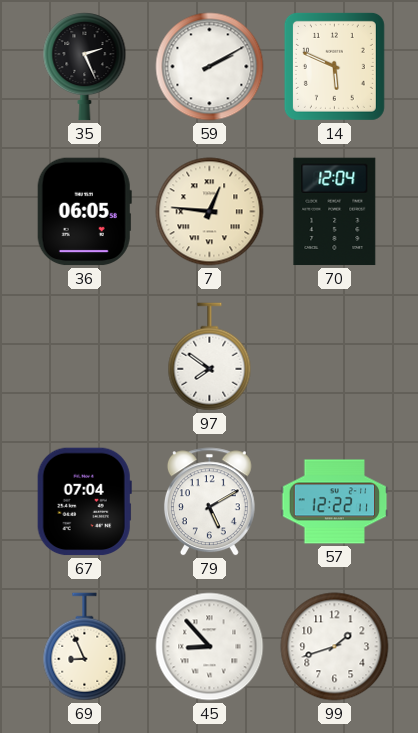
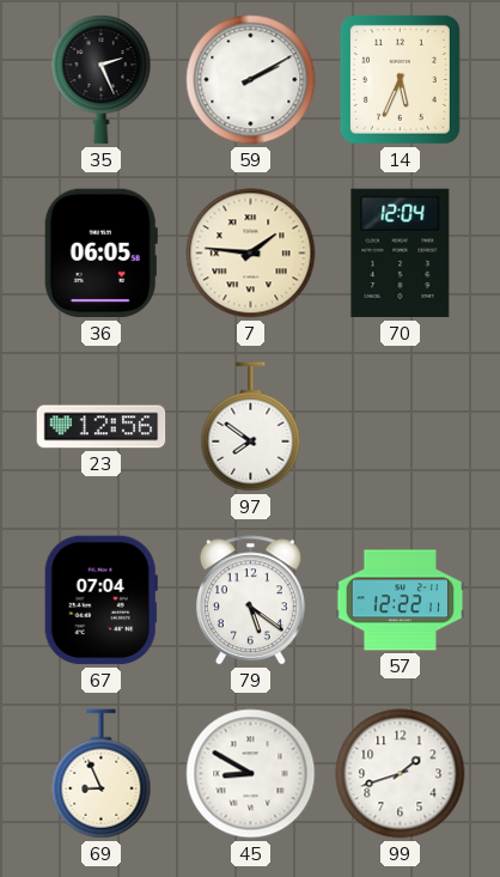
14: 5:49 -> 5:34
7: 12:46 -> 1:46
23: none -> 12:56
79: 5:10 -> 5:21
45: 8:53 -> 8:50
